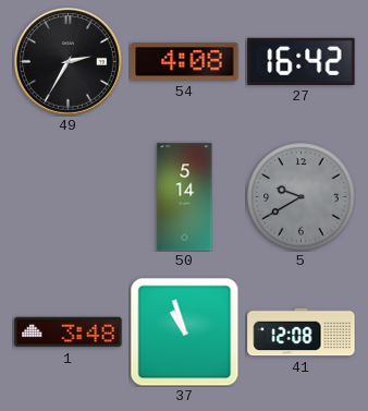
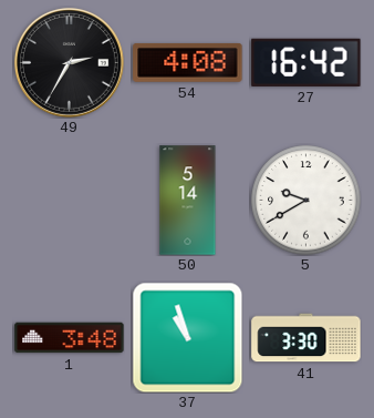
5 dial: grey -> white
41: 12:08 -> 3:30
